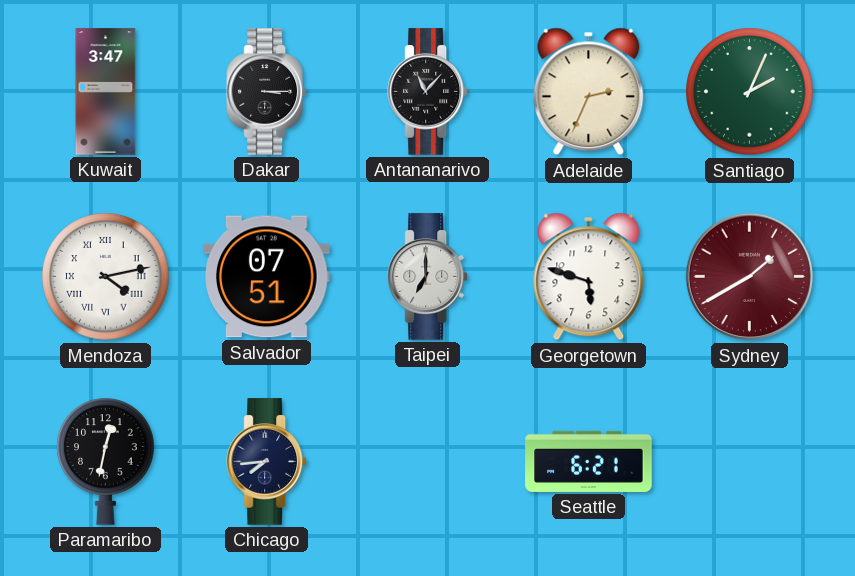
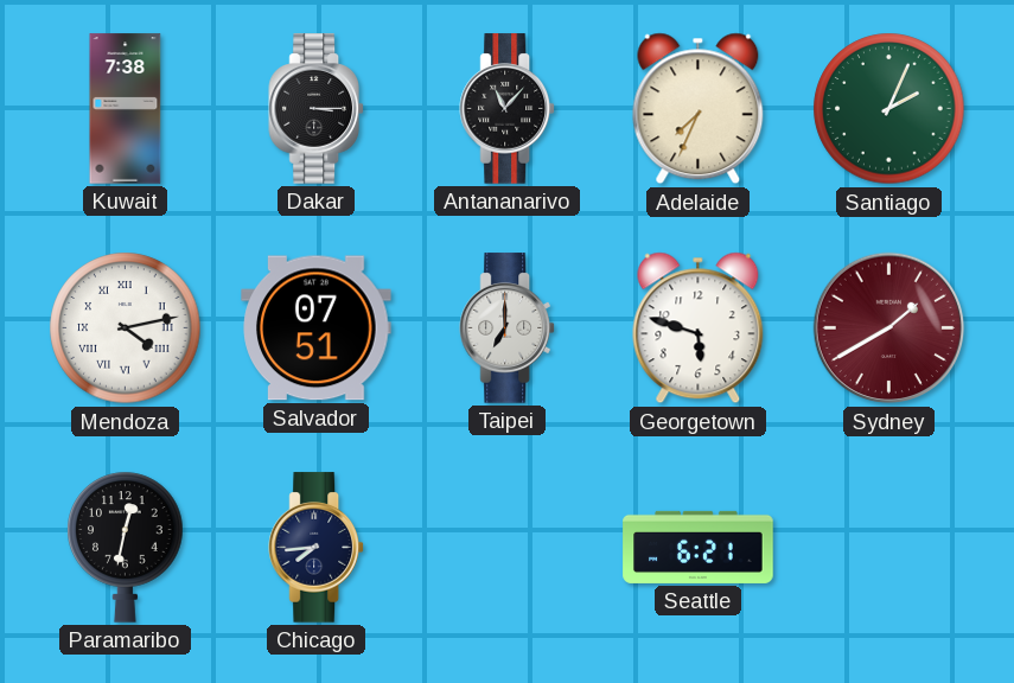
Kuwait: 3:47 -> 7:38
Adelaide: 2:34 -> 7:34
